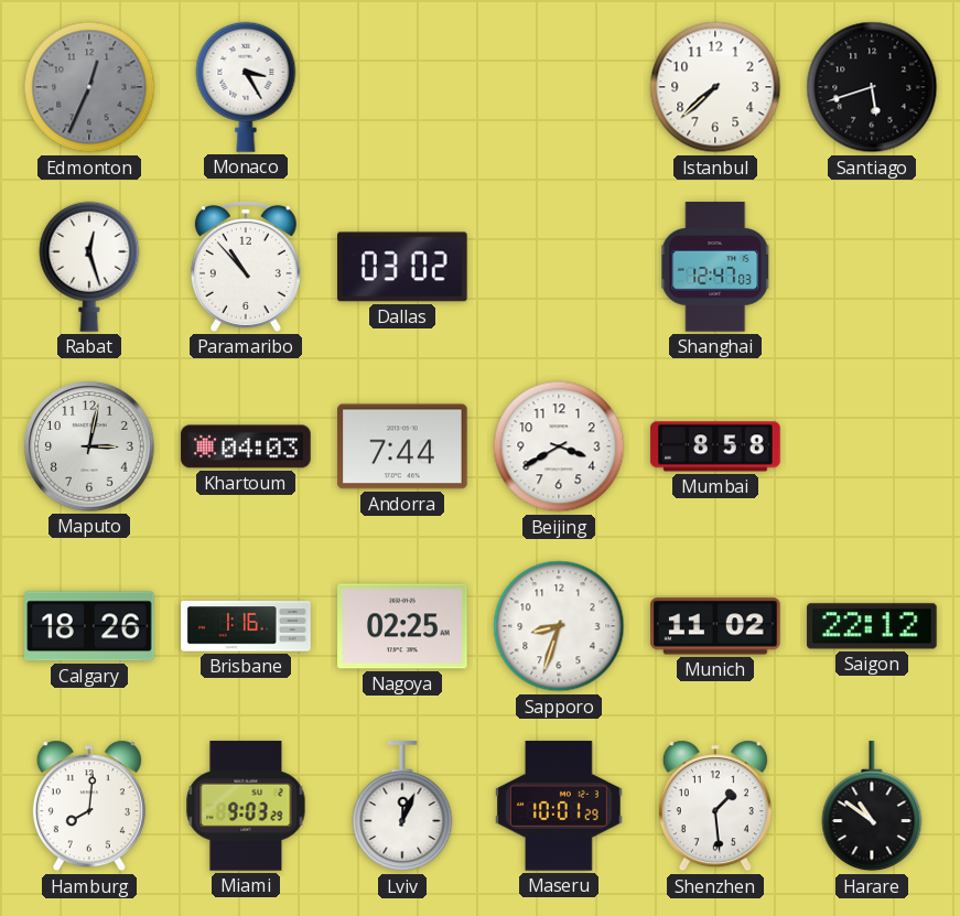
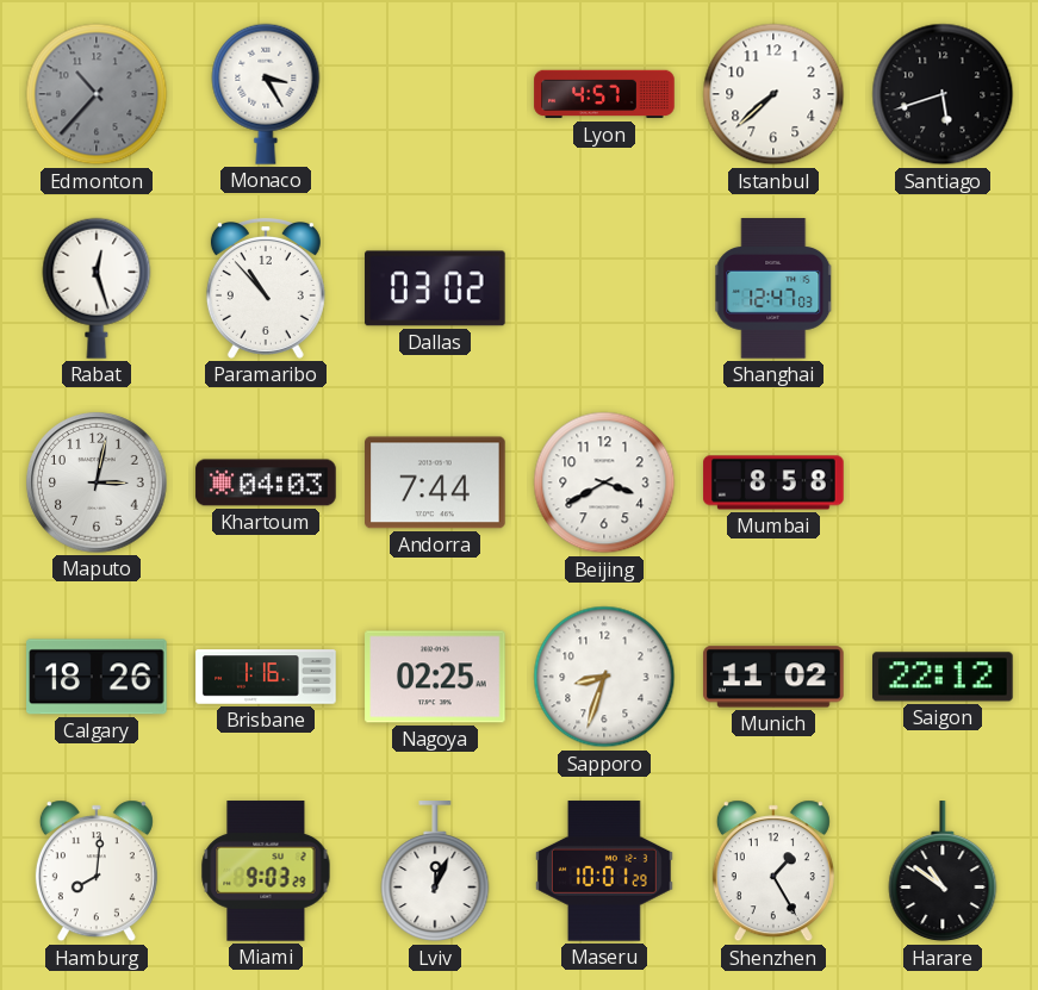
Edmonton: 12:34 -> 10:37
Lyon: none -> 4:57
Shenzhen: 1:29 -> 1:25
